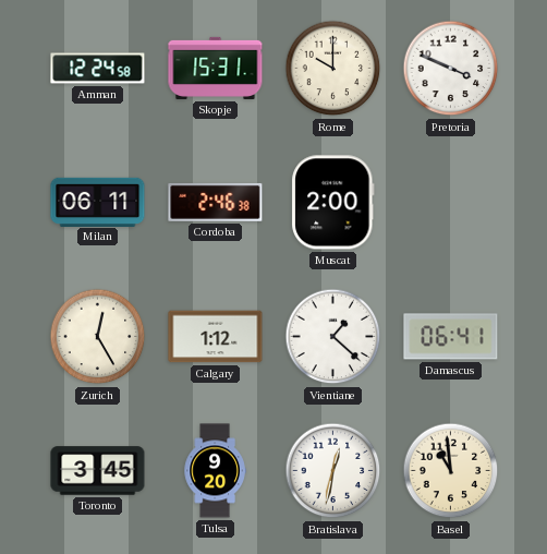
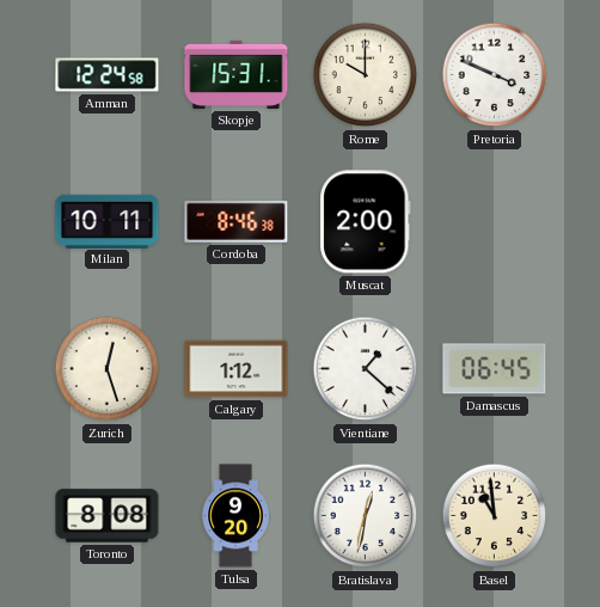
Milan: 06:11 -> 10:11
Cordoba: 2:46 -> 8:46
Zurich: 12:25 -> 12:27
Damascus: 06:41 -> 06:45
Toronto: 3:45 -> 8:08
